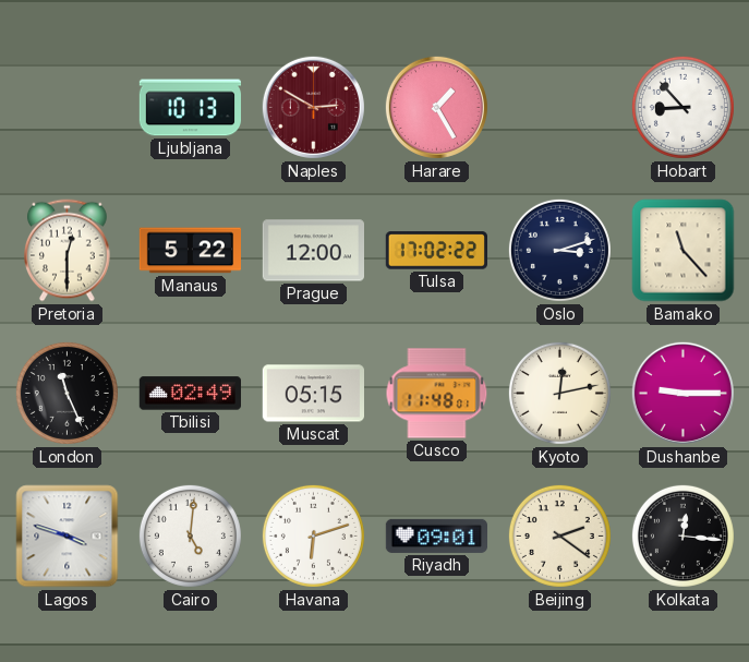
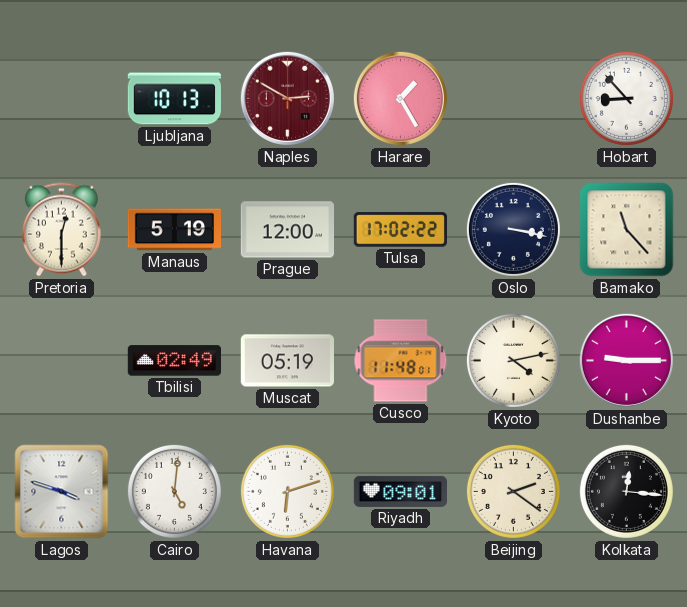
Manaus: 5:22 -> 5:19
Oslo: 3:12 -> 3:17
London: 11:26 -> none
Muscat: 05:15 -> 05:19
Kyoto: 12:13 -> 4:13
